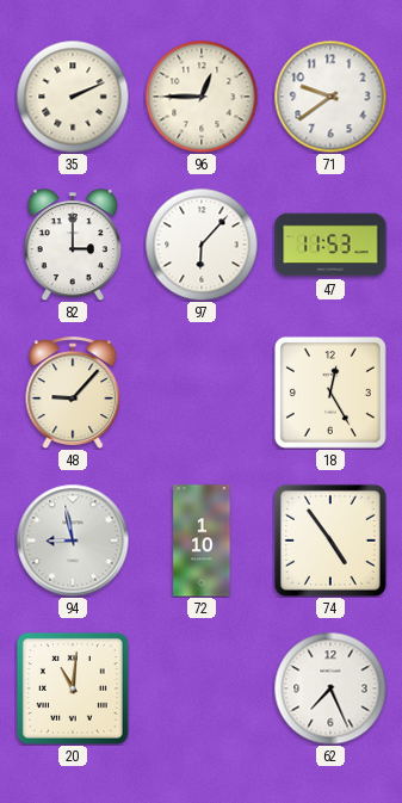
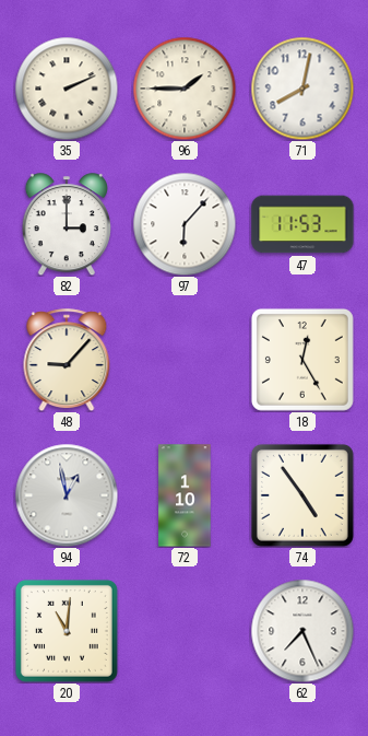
96: 12:45 -> 1:45
71: 9:39 -> 8:02
94: 8:58 -> 12:58
